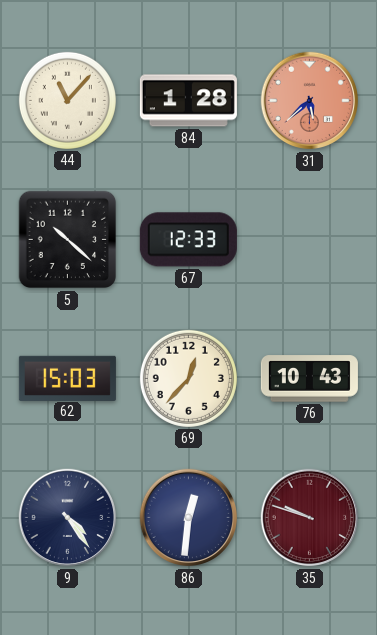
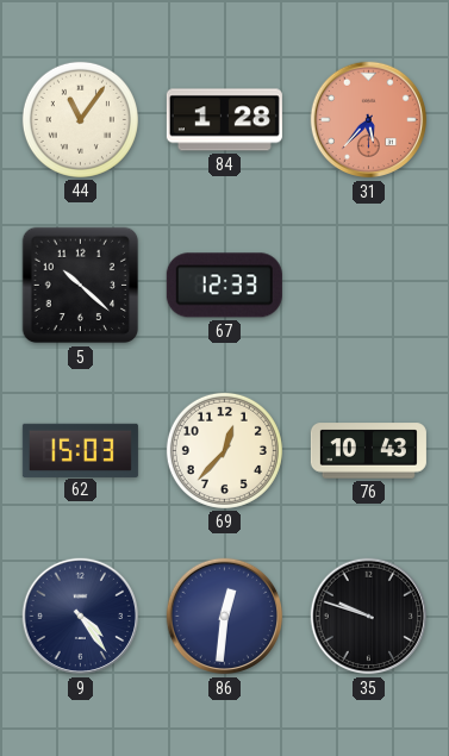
44: 11:07 -> 11:06
31: 5:38 -> 5:37
35 dial: burgundy -> black
